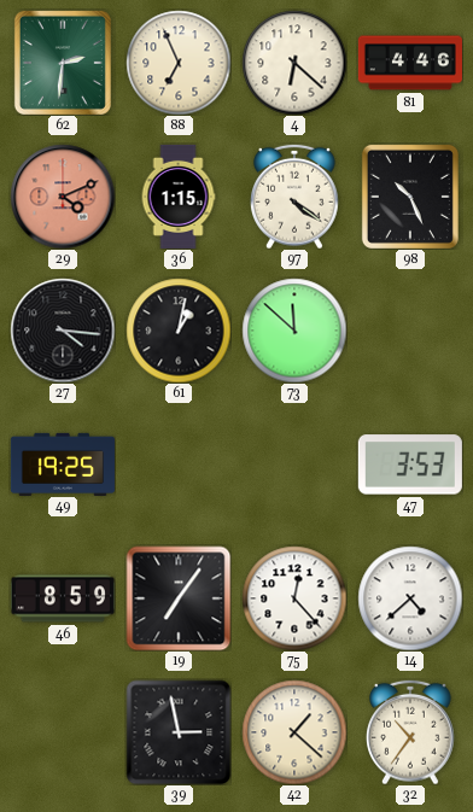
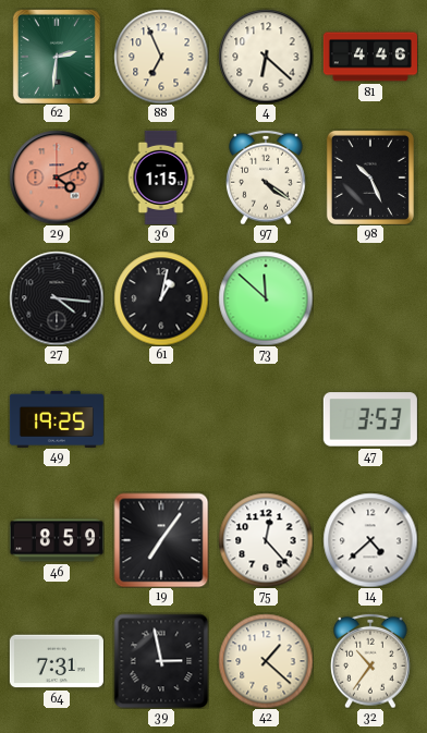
64: none -> 7:31
